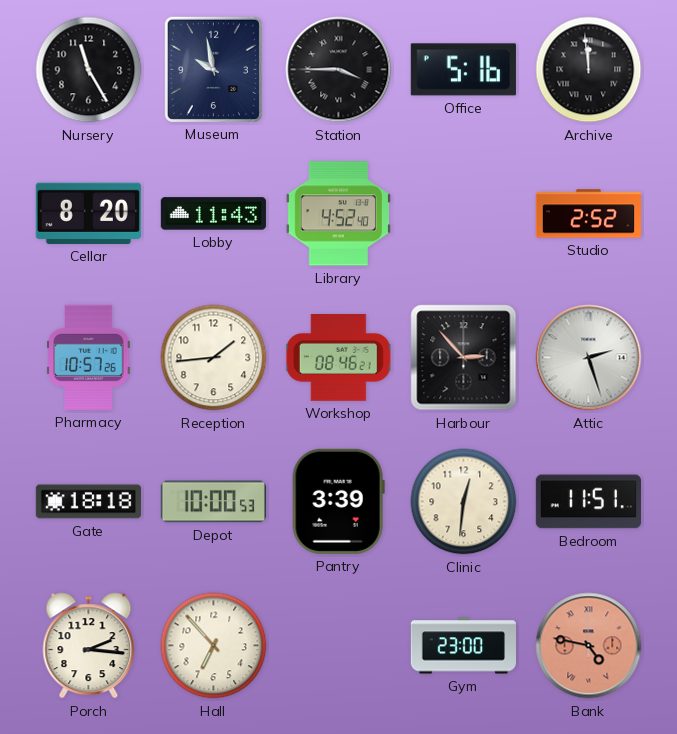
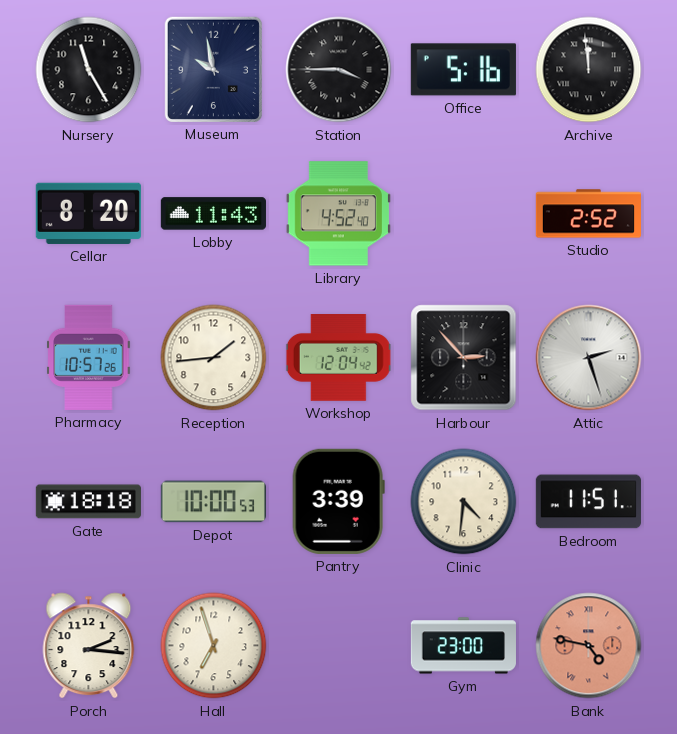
Workshop: 08:46 -> 12:04
Clinic: 12:31 -> 4:31
Hall: 6:53 -> 6:57
